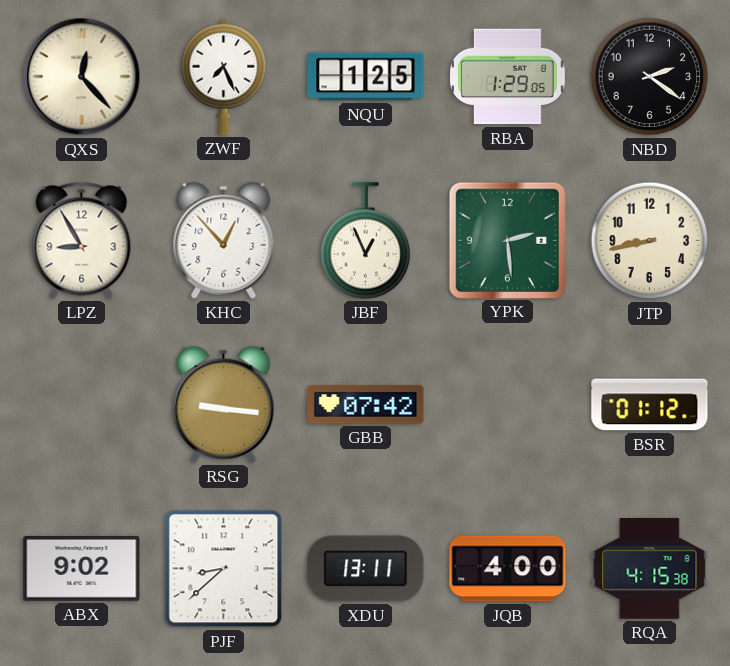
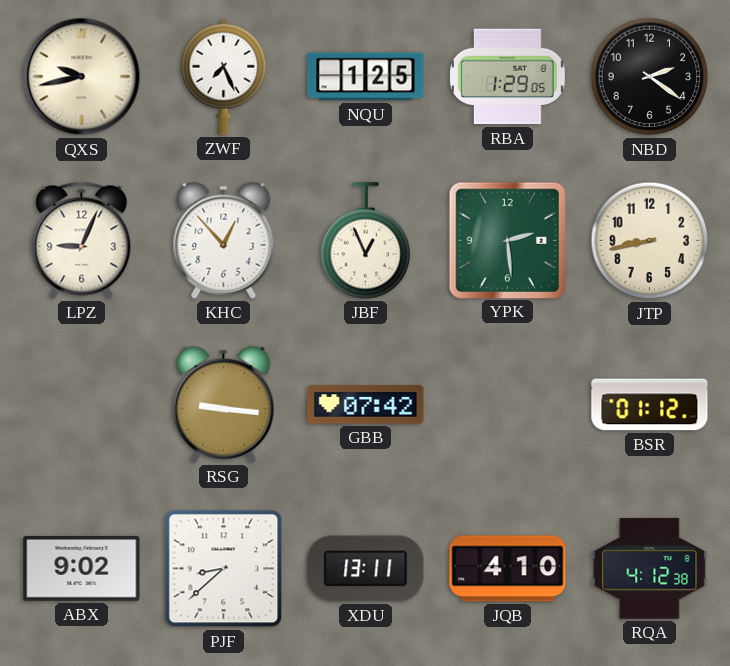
QXS: 12:23 -> 9:43
LPZ: 8:55 -> 9:04
JQB: 4:00 -> 4:10
RQA: 4:15 -> 4:12
